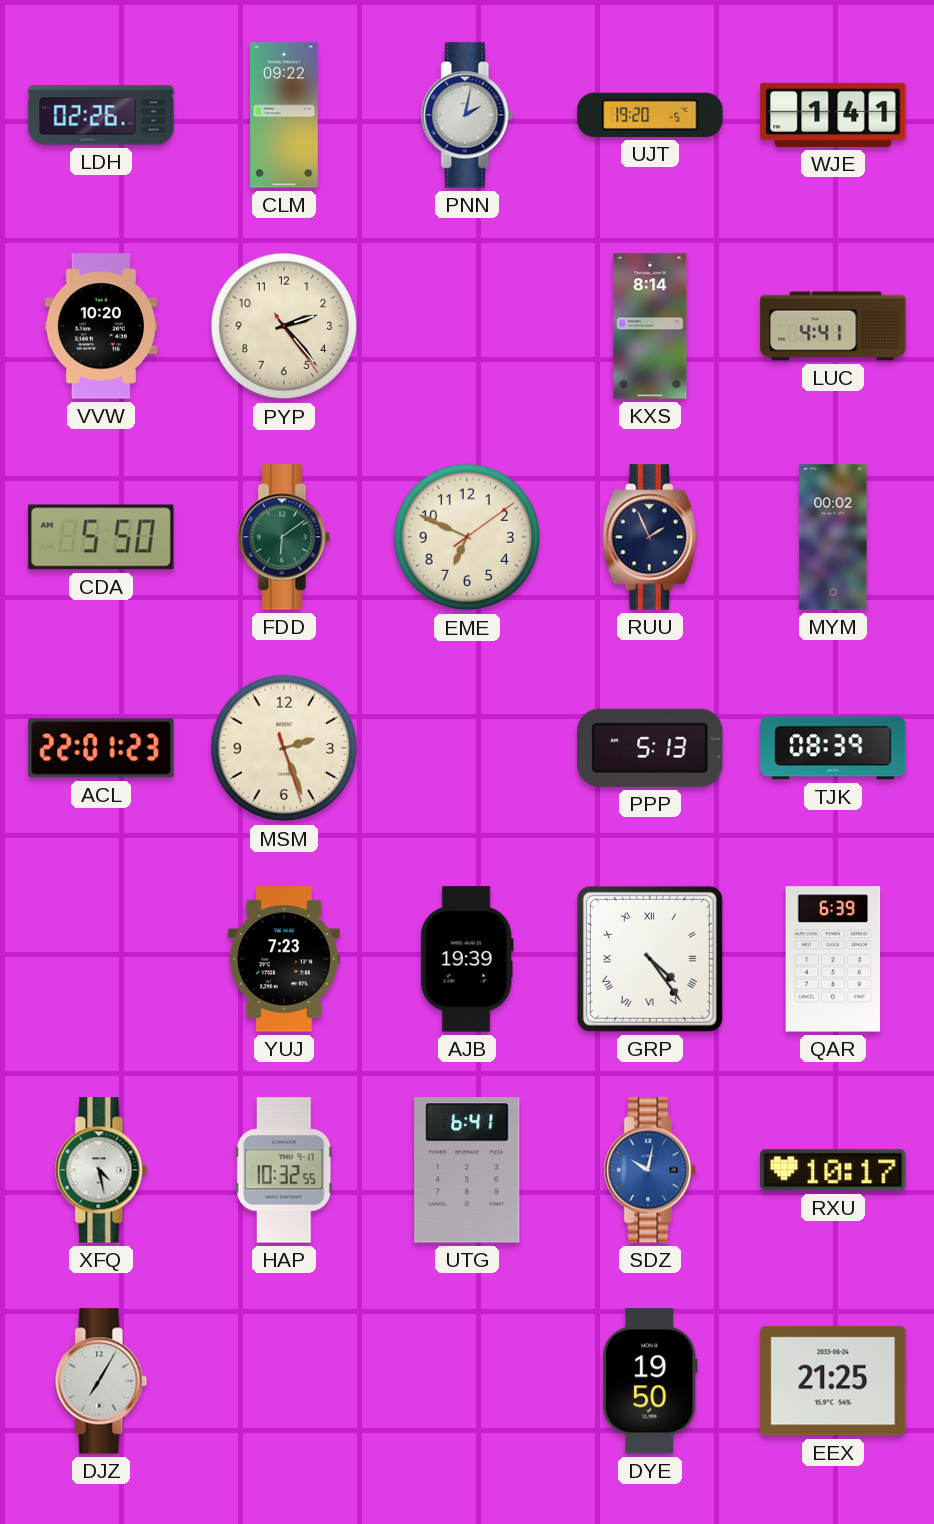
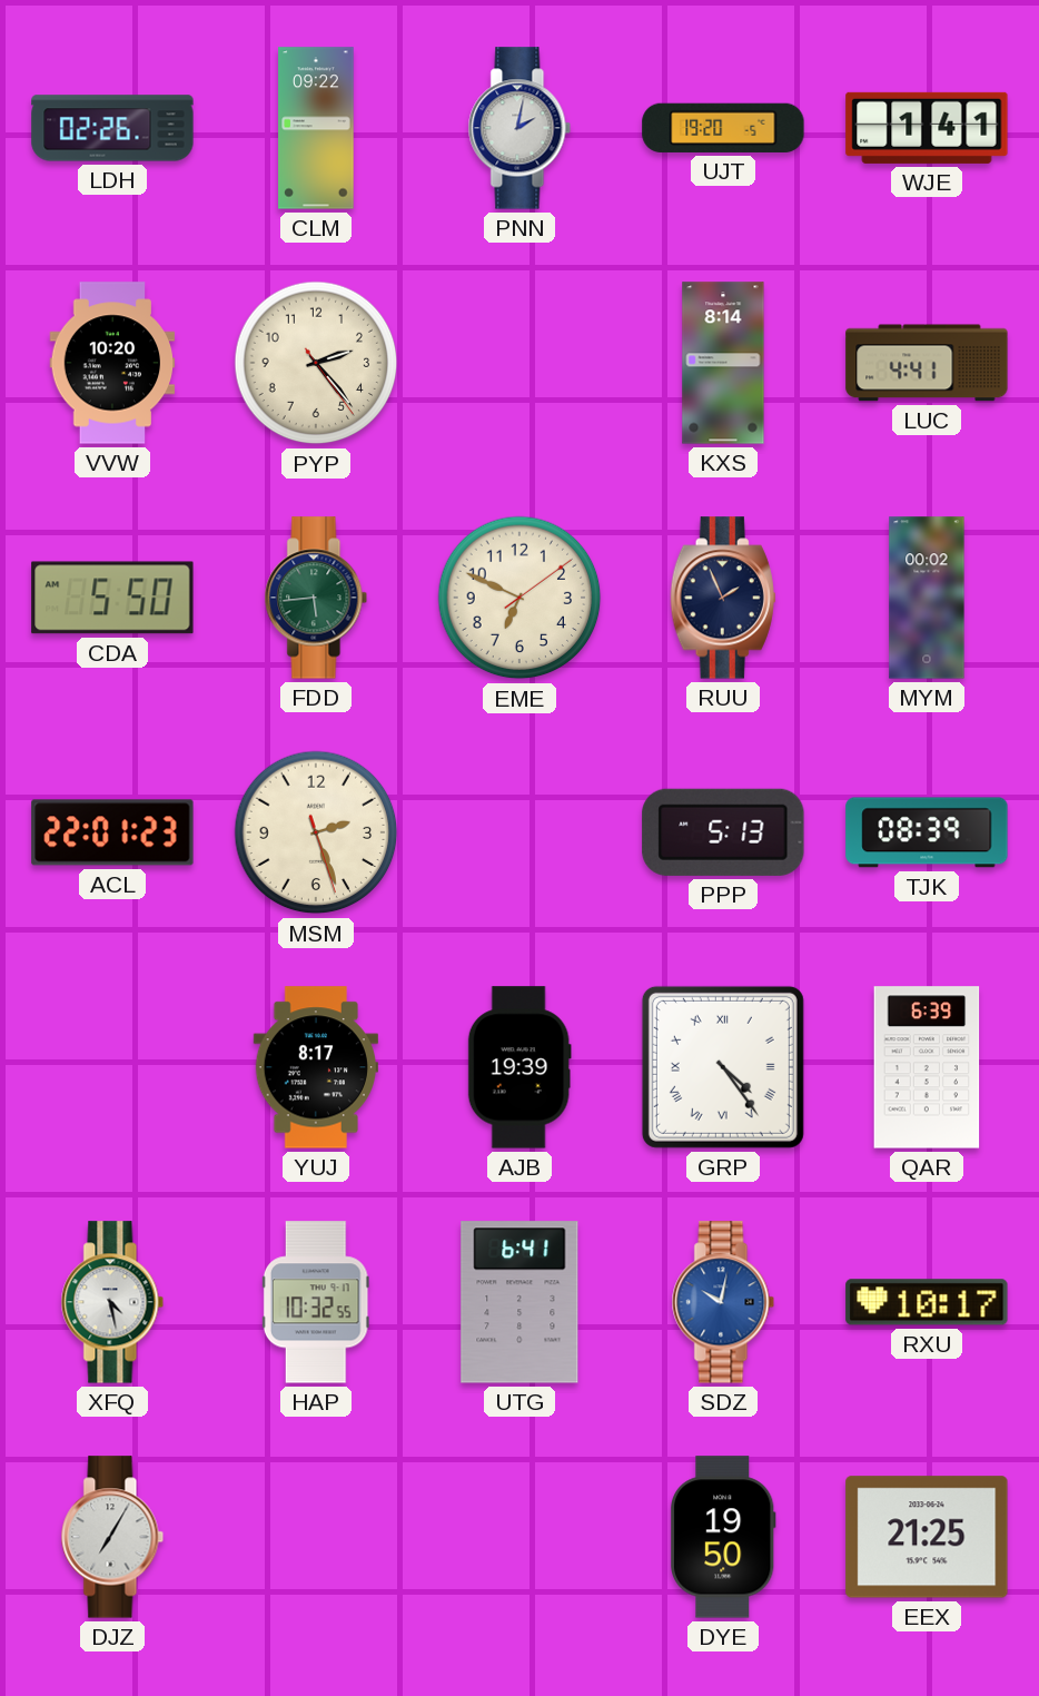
FDD: 6:09 -> 5:44
YUJ: 7:23 -> 8:17
